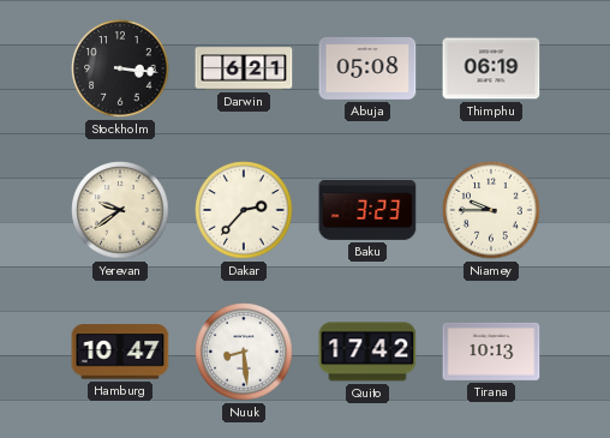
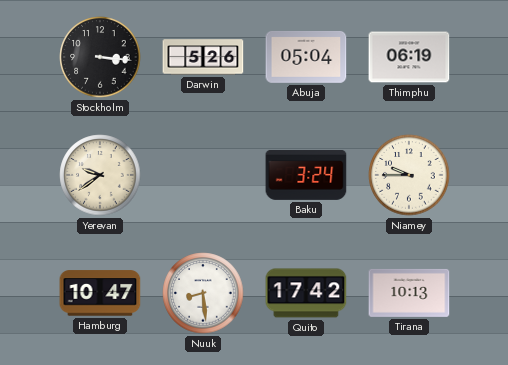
Darwin: 6:21 -> 5:26
Abuja: 05:08 -> 05:04
Dakar: 2:37 -> none
Baku: 3:23 -> 3:24
